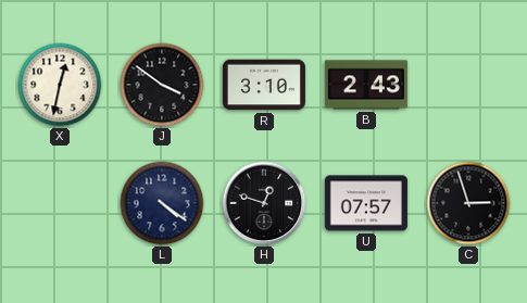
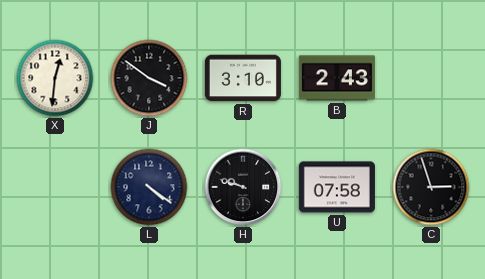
X: 12:32 -> 12:31
H: 12:48 -> 9:48
U: 07:57 -> 07:58
